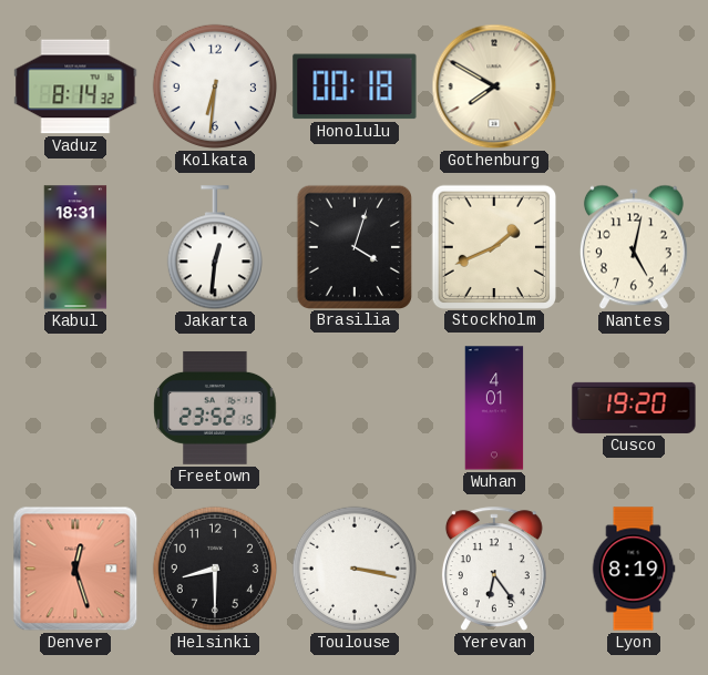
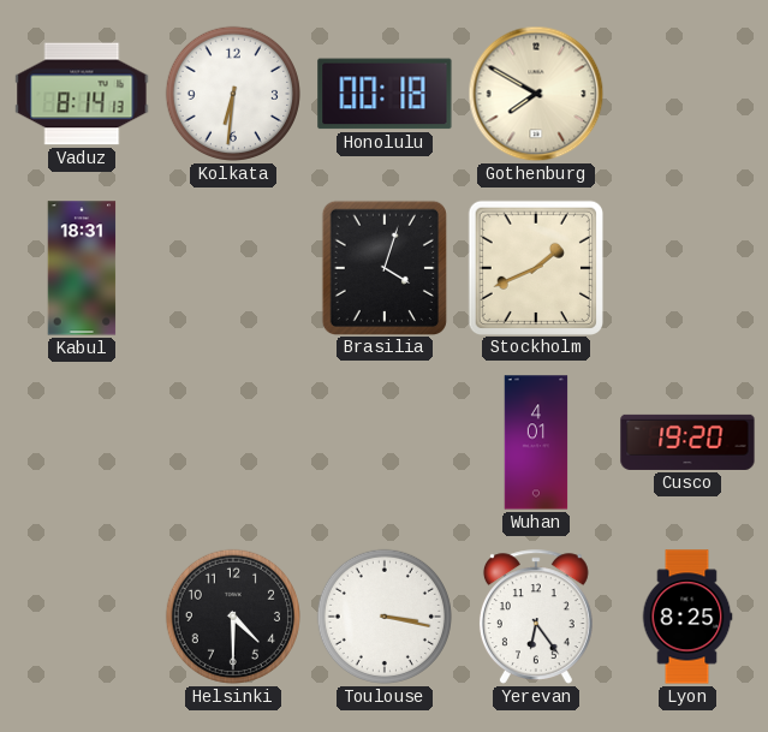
Vaduz: 8:14:32 -> 8:14:13
Jakarta: 12:31 -> none
Nantes: 5:02 -> none
Freetown: 23:52 -> none
Denver: 12:27 -> none
Helsinki: 8:30 -> 4:30
Lyon: 8:19 -> 8:25
